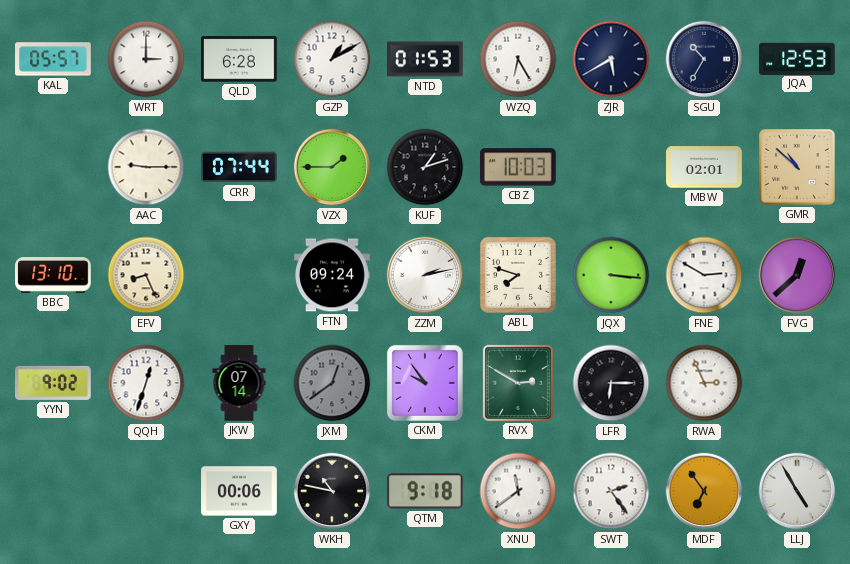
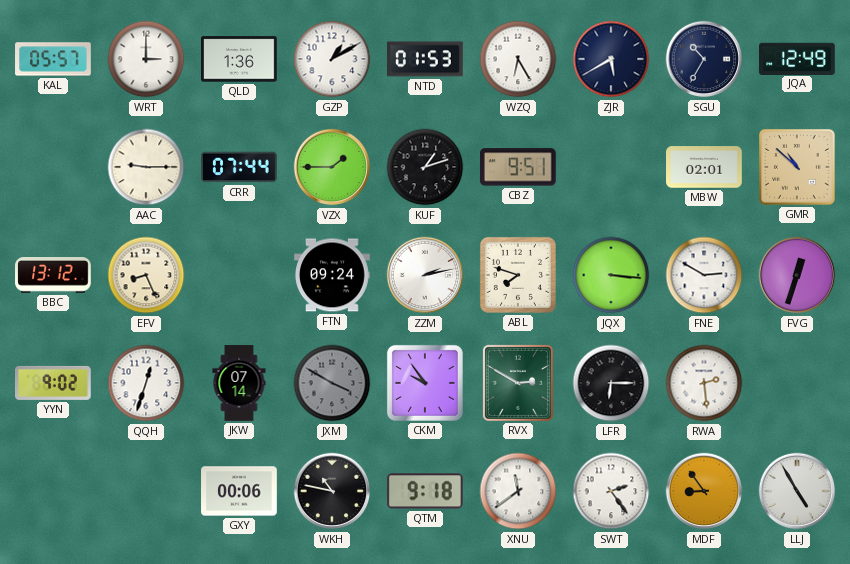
QLD: 6:28 -> 1:36
JQA: 12:53 -> 12:49
CBZ: 10:03 -> 9:51
BBC: 13:10 -> 13:12
FVG: 12:38 -> 12:33
JXM: 12:39 -> 3:50
RWA: 2:56 -> 2:29
MDF: 6:54 -> 8:54
